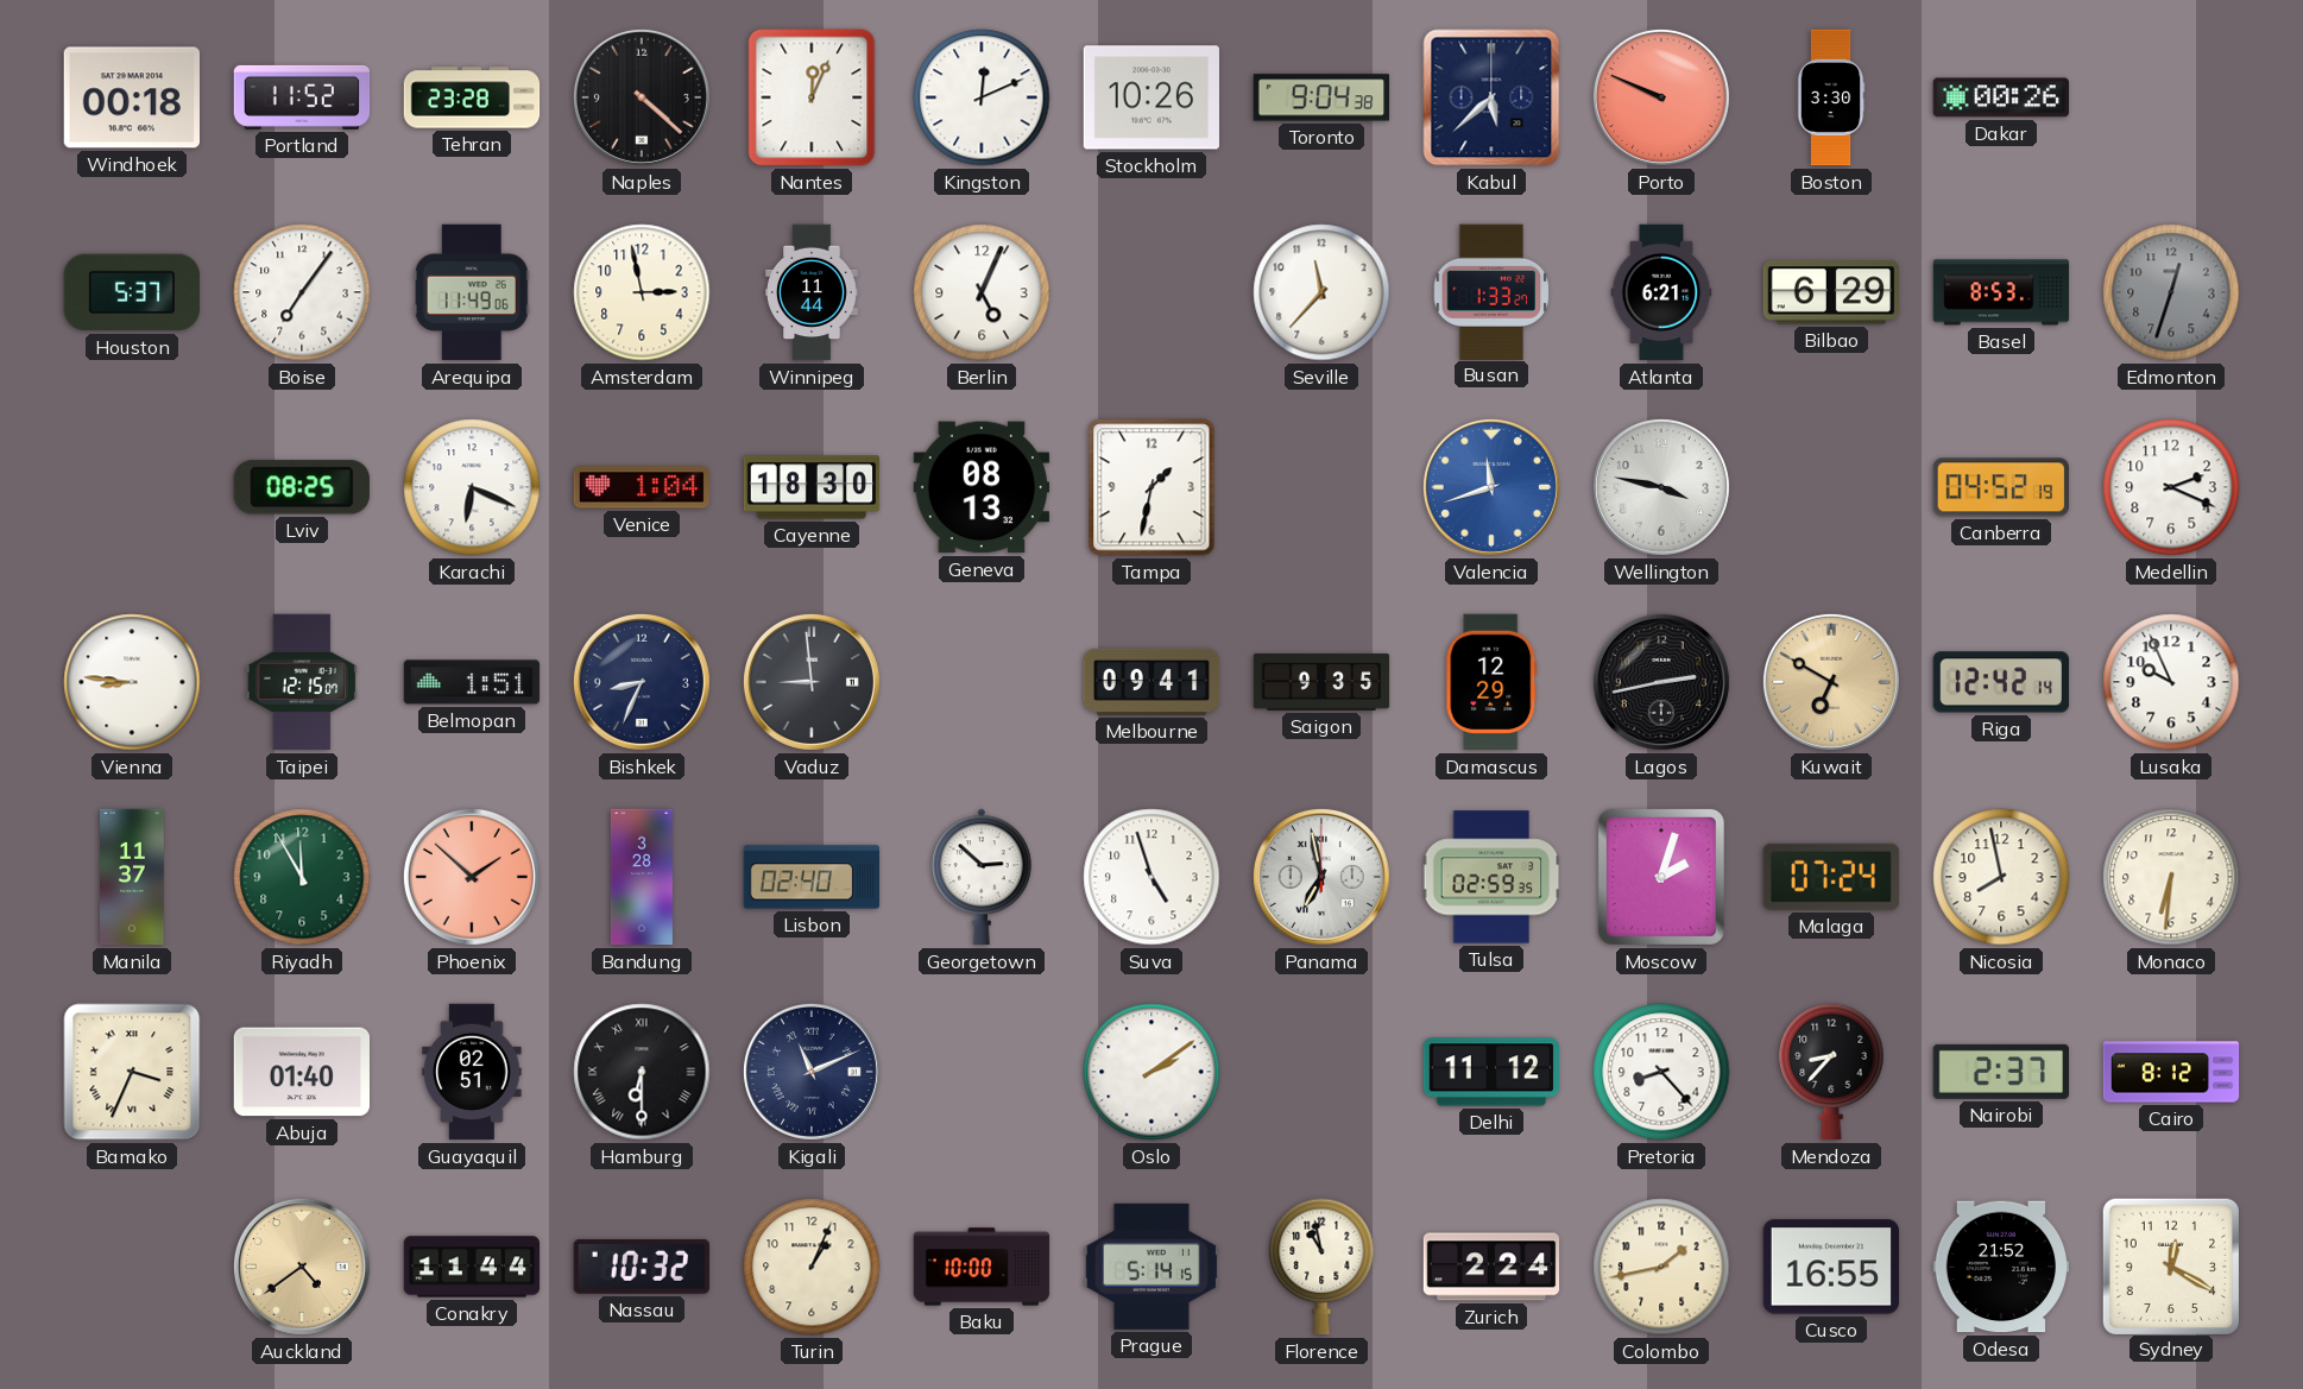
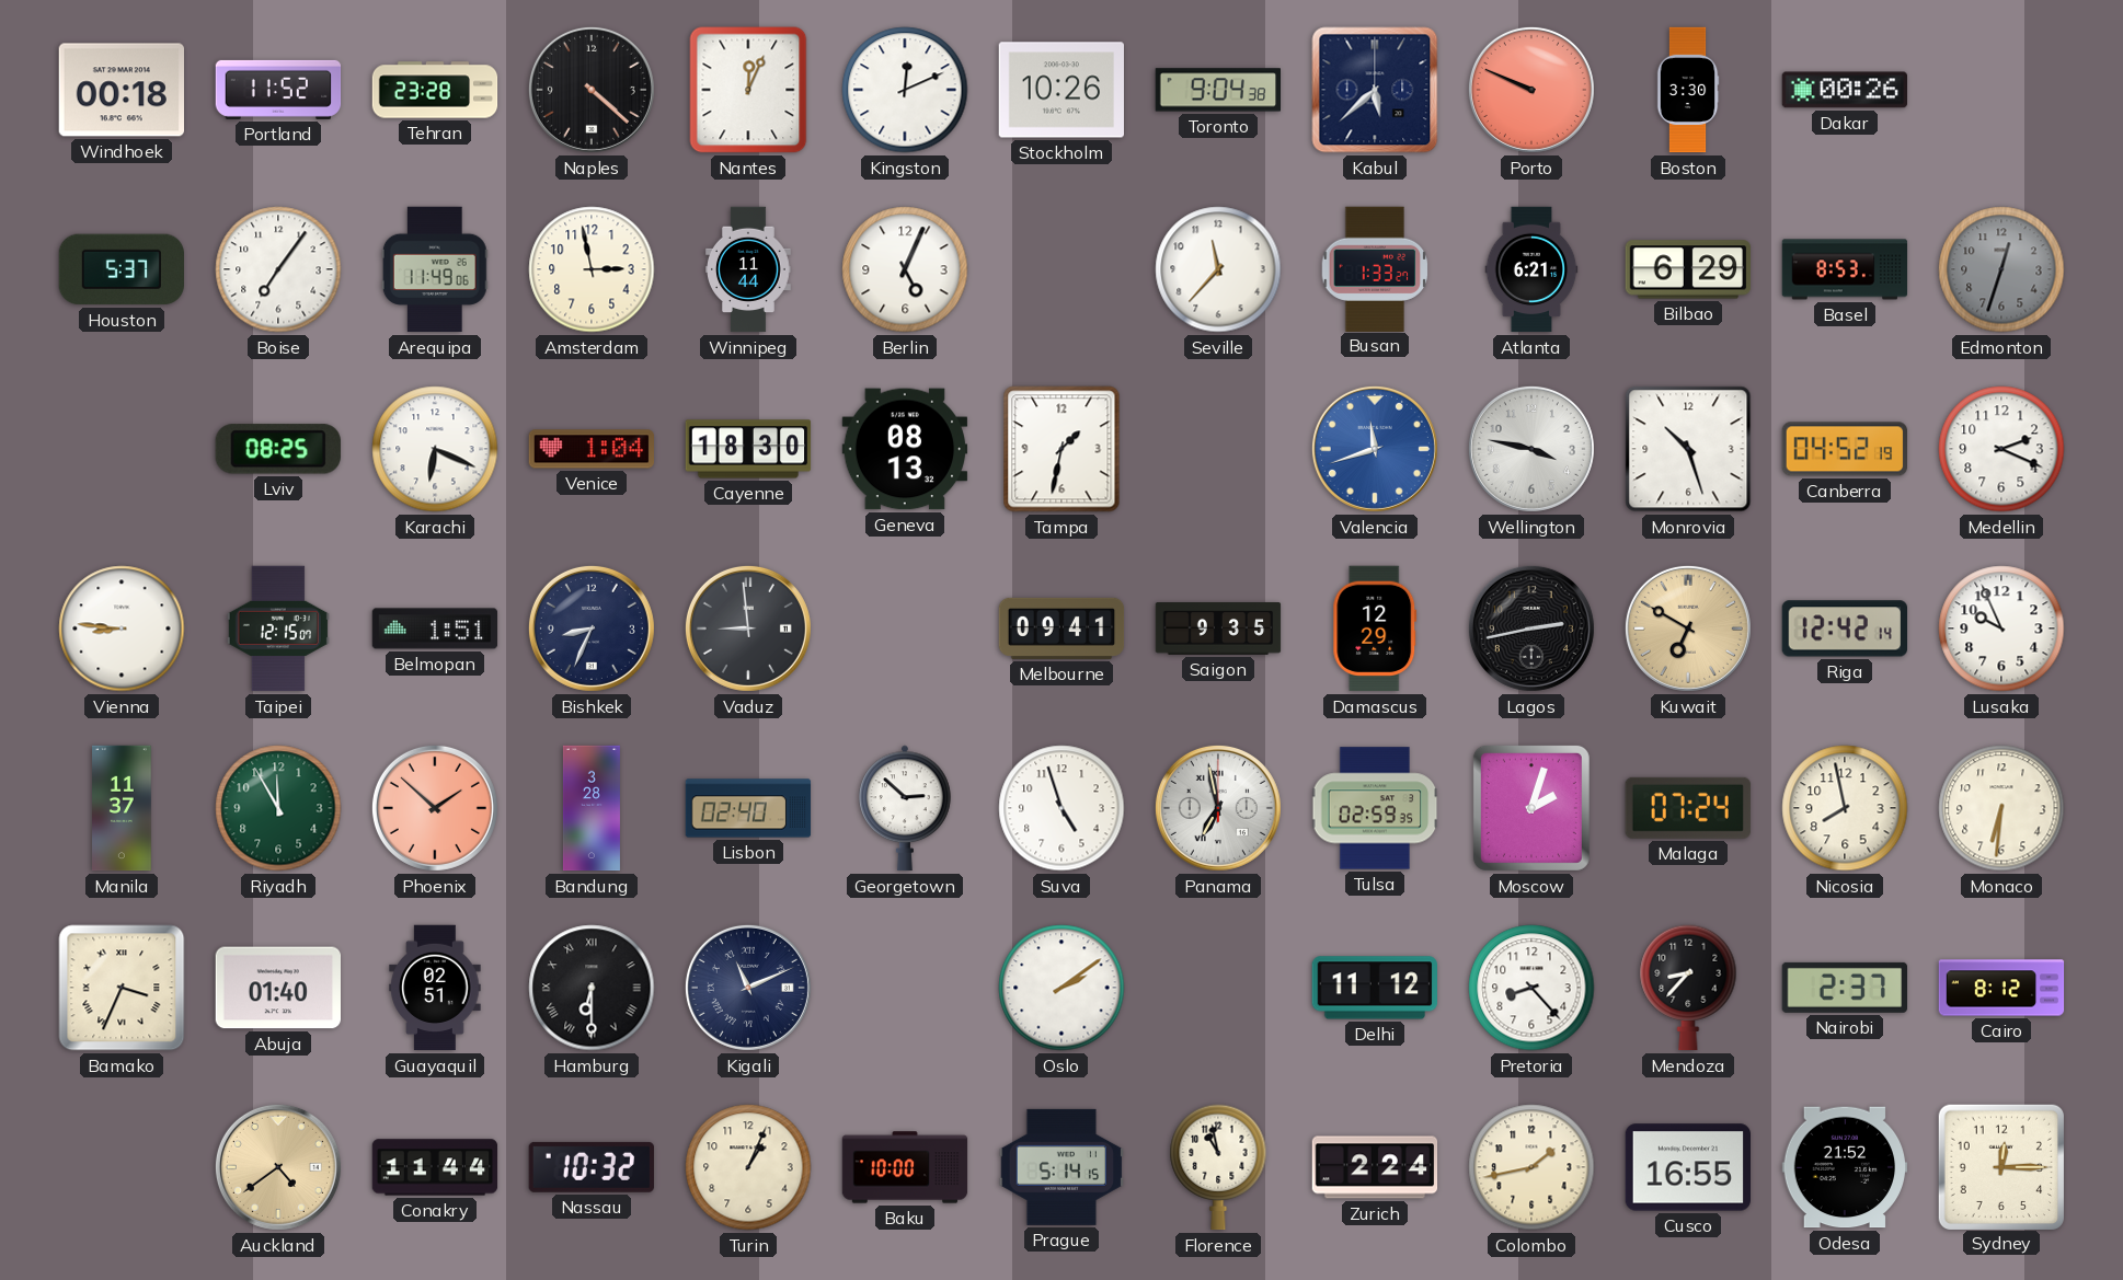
Monrovia: none -> 10:27
Sydney: 12:20 -> 12:15
